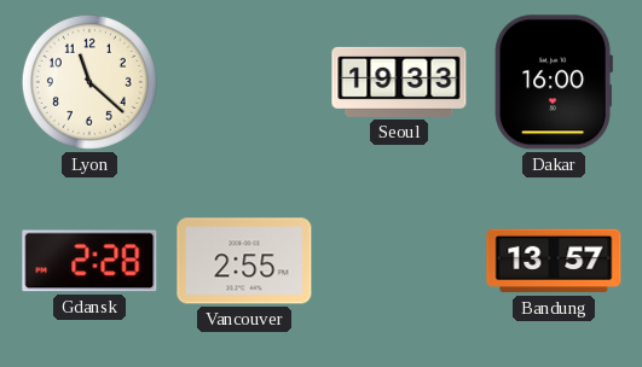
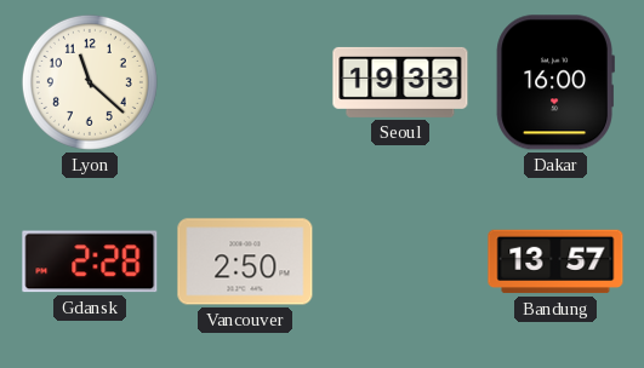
Vancouver: 2:55 -> 2:50
